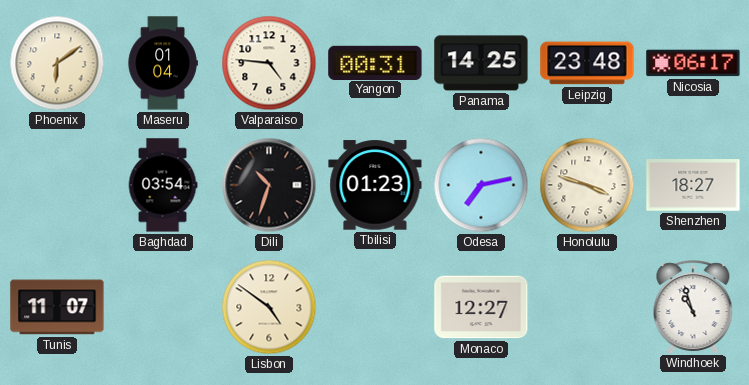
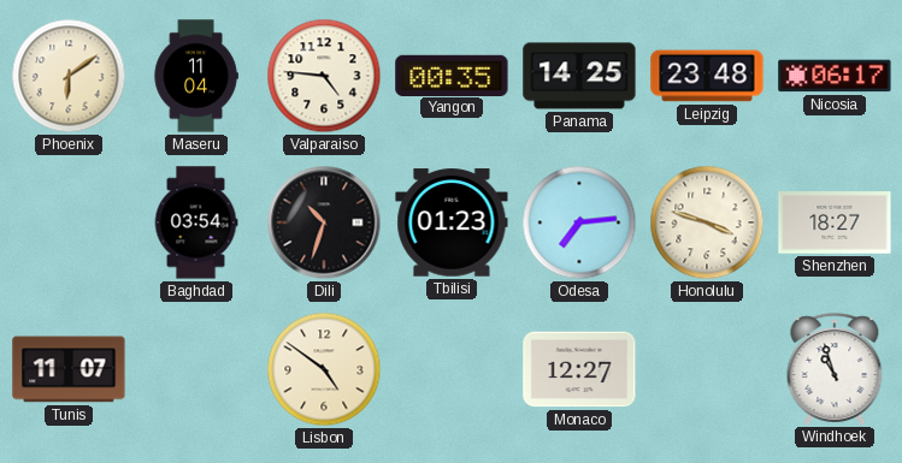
Maseru: 01:04 -> 11:04
Yangon: 00:31 -> 00:35
Odesa: 7:13 -> 7:14
